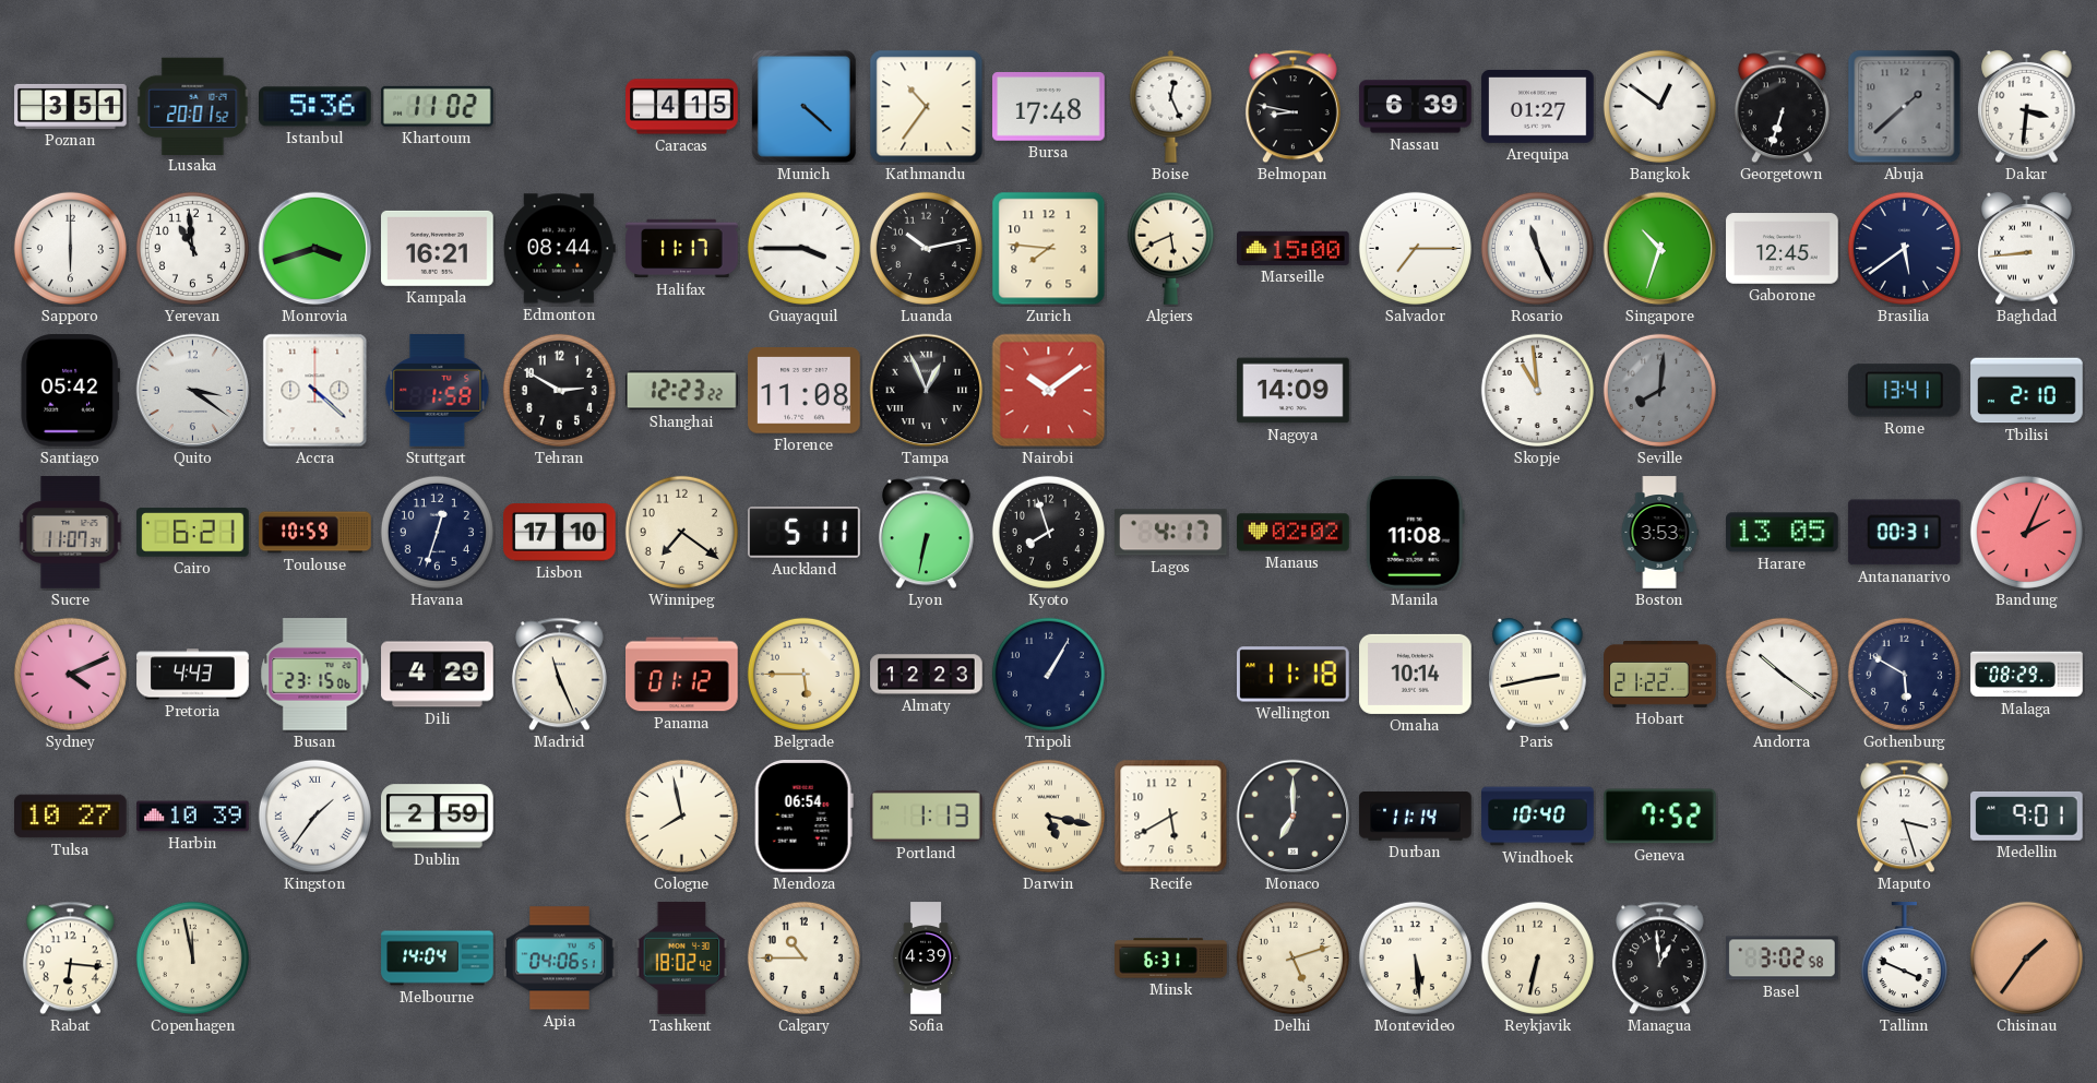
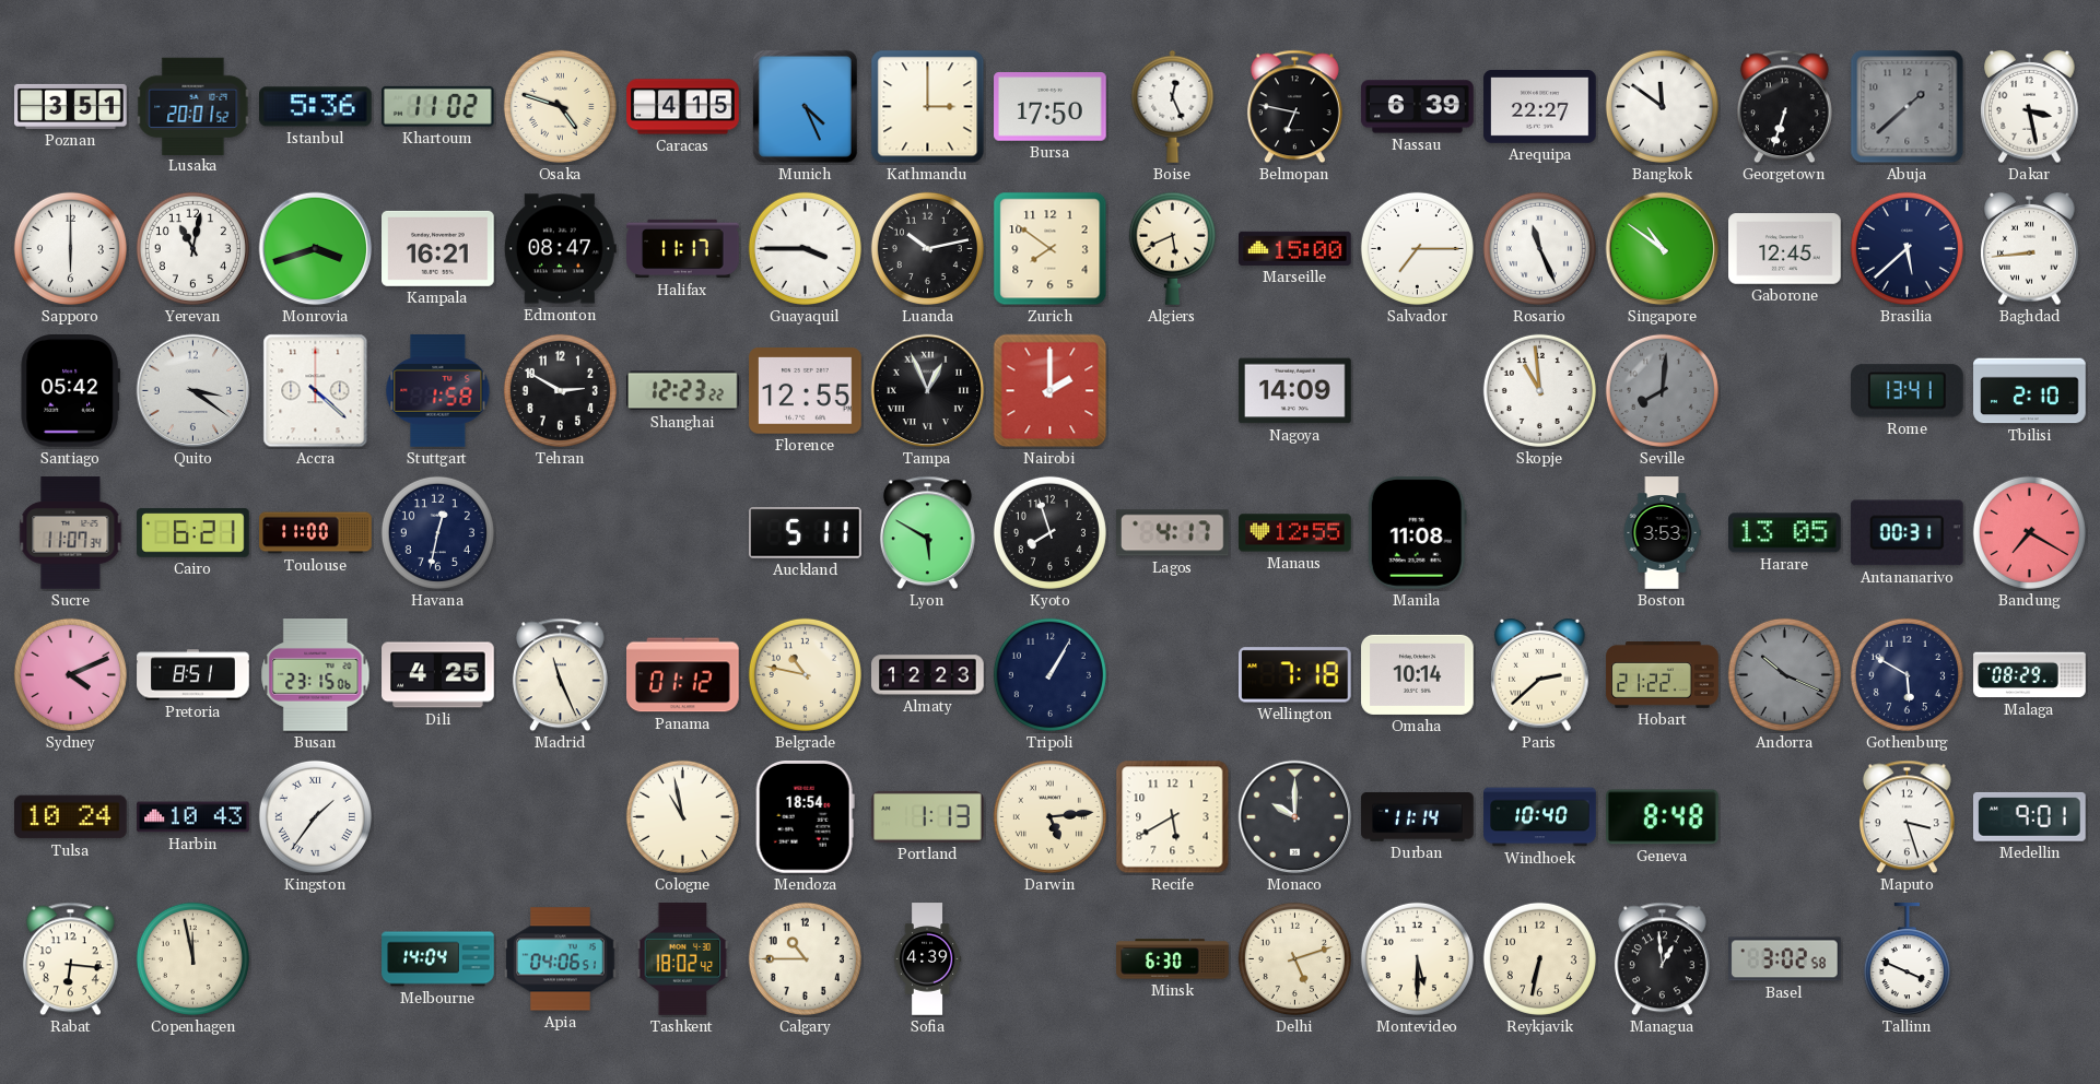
Osaka: none -> 4:48
Munich: 4:22 -> 4:26
Kathmandu: 10:36 -> 3:00
Bursa: 17:48 -> 17:50
Belmopan: 8:47 -> 6:47
Arequipa: 01:27 -> 22:27
Bangkok: 12:51 -> 11:51
Dakar: 3:31 -> 3:28
Yerevan: 10:59 -> 11:02
Edmonton: 08:44 -> 08:47
Zurich: 7:46 -> 7:51
Singapore: 10:33 -> 10:51
Brasilia: 5:39 -> 5:38
Florence: 11:08 -> 12:55
Nairobi: 10:09 -> 2:00
Toulouse: 10:59 -> 11:00
Havana: 12:33 -> 12:32
Lisbon: 17:10 -> none
Winnipeg: 7:21 -> none
Lyon: 6:32 -> 5:50
Manaus: 02:02 -> 12:55
Bandung: 2:04 -> 7:20
Pretoria: 4:43 -> 8:51
Dili: 4:29 -> 4:25
Belgrade: 5:45 -> 10:47
Wellington: 11:18 -> 7:18
Paris: 2:43 -> 2:38
Andorra: 10:21 -> 10:19
Andorra dial: white -> grey
Tulsa: 10:27 -> 10:24
Harbin: 10:39 -> 10:43
Dublin: 2:59 -> none
Cologne: 7:58 -> 10:58
Mendoza: 06:54 -> 18:54
Darwin: 5:17 -> 5:14
Monaco: 7:00 -> 10:00
Geneva: 7:52 -> 8:48
Minsk: 6:31 -> 6:30
Montevideo: 5:29 -> 5:30
Chisinau: 1:36 -> none
